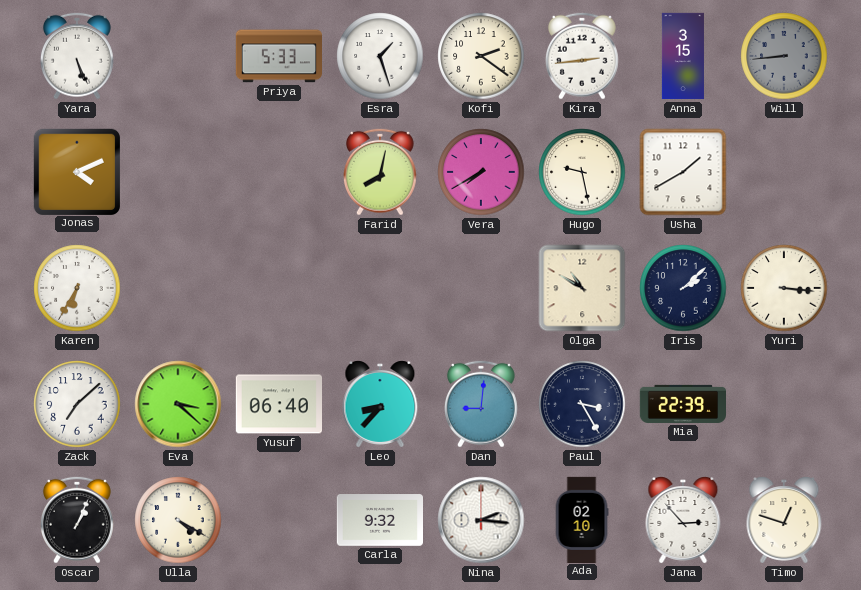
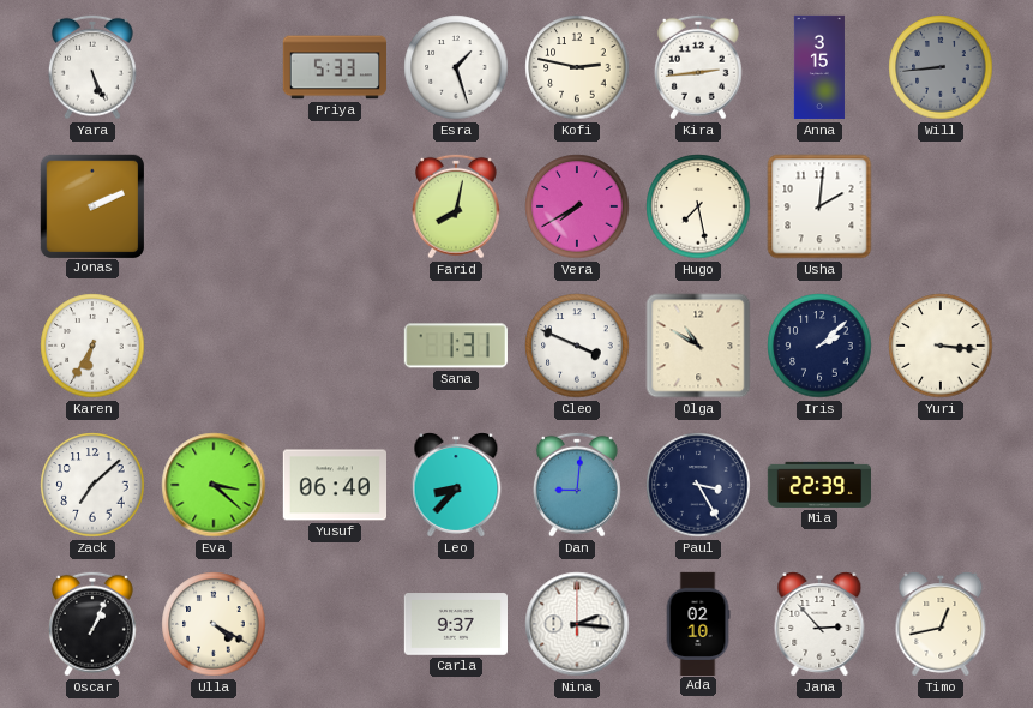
Kofi: 2:21 -> 2:47
Jonas: 4:11 -> 2:11
Hugo: 9:28 -> 7:28
Usha: 1:40 -> 2:01
Sana: none -> 1:31
Cleo: none -> 3:49
Carla: 9:32 -> 9:37
Timo: 12:48 -> 12:43
